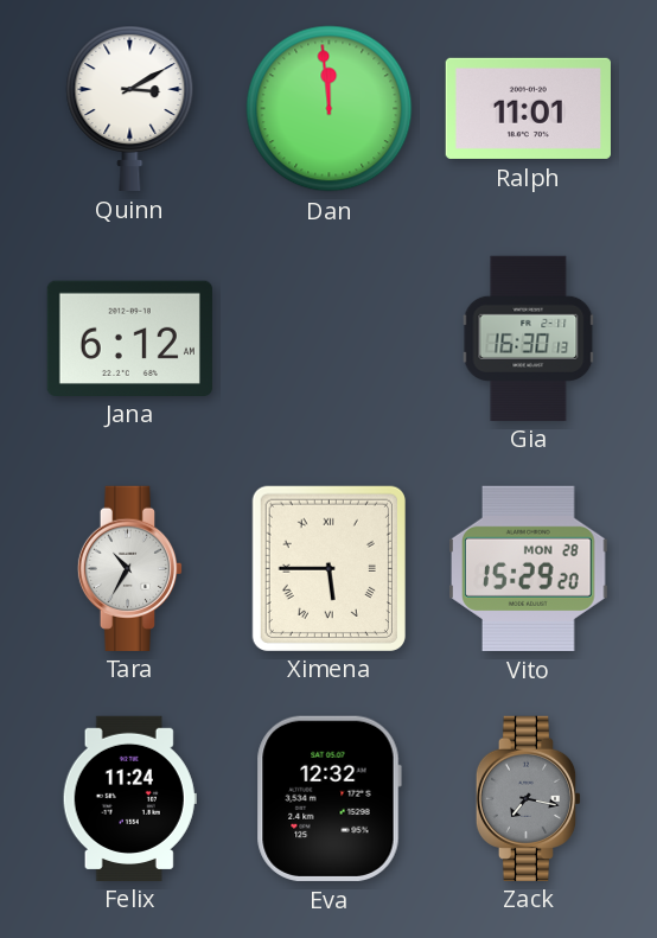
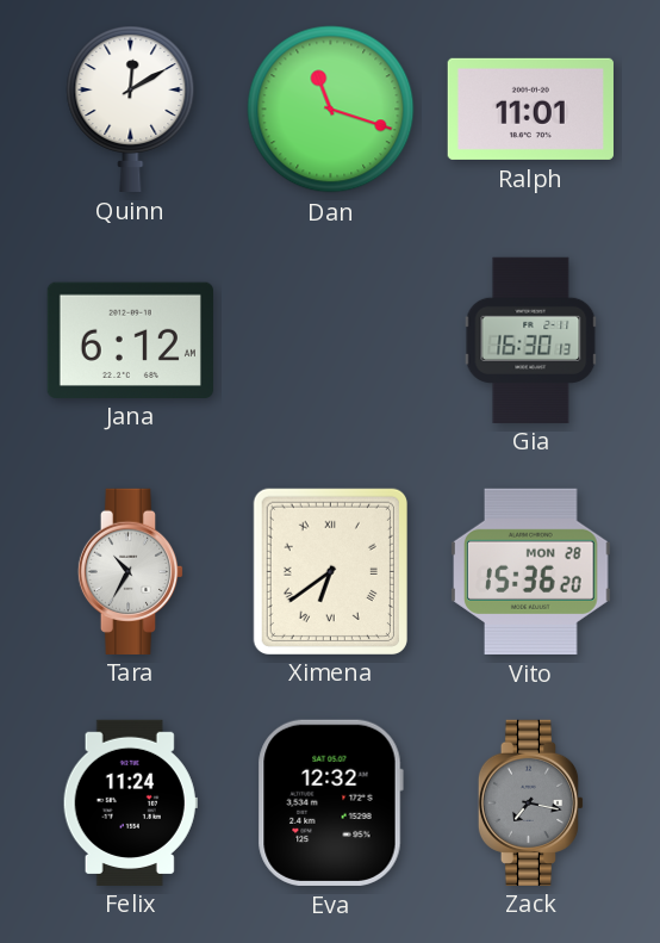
Quinn: 3:10 -> 12:10
Dan: 11:59 -> 11:18
Ximena: 5:45 -> 6:39
Vito: 15:29 -> 15:36
